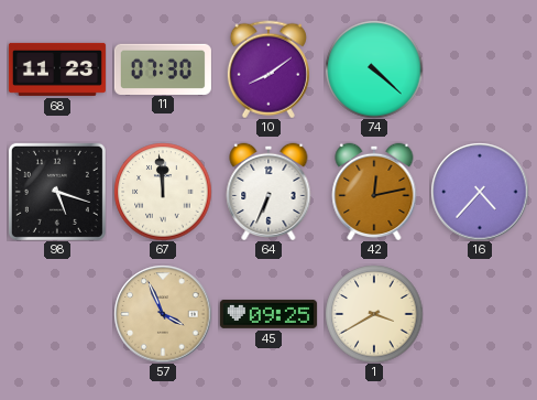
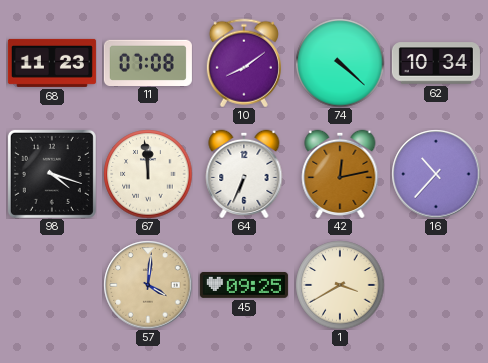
11: 07:30 -> 07:08
62: none -> 10:34
98: 5:18 -> 4:18
16: 4:37 -> 10:37
57: 3:56 -> 4:01
